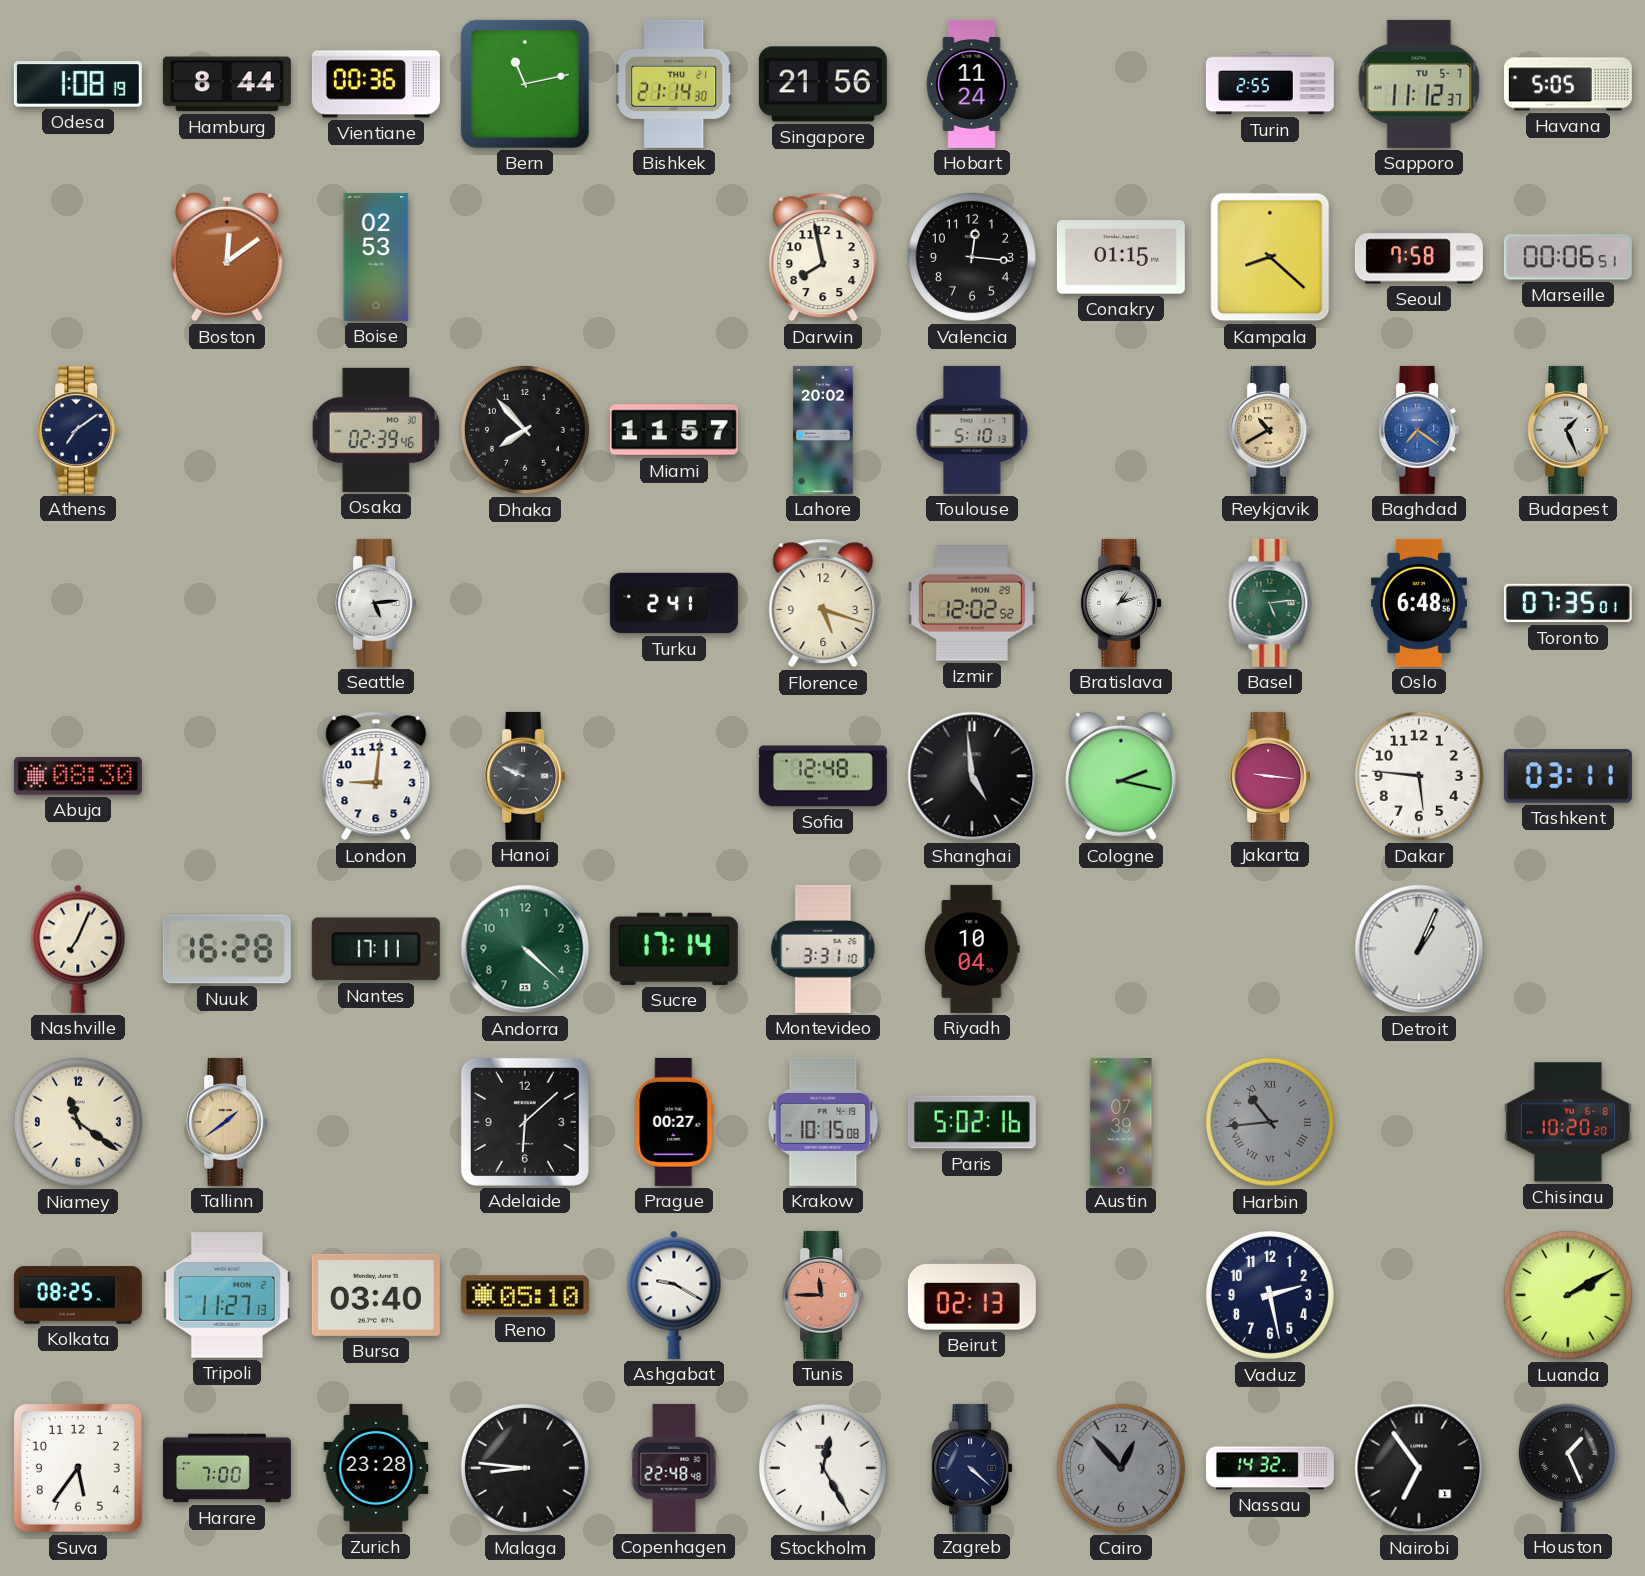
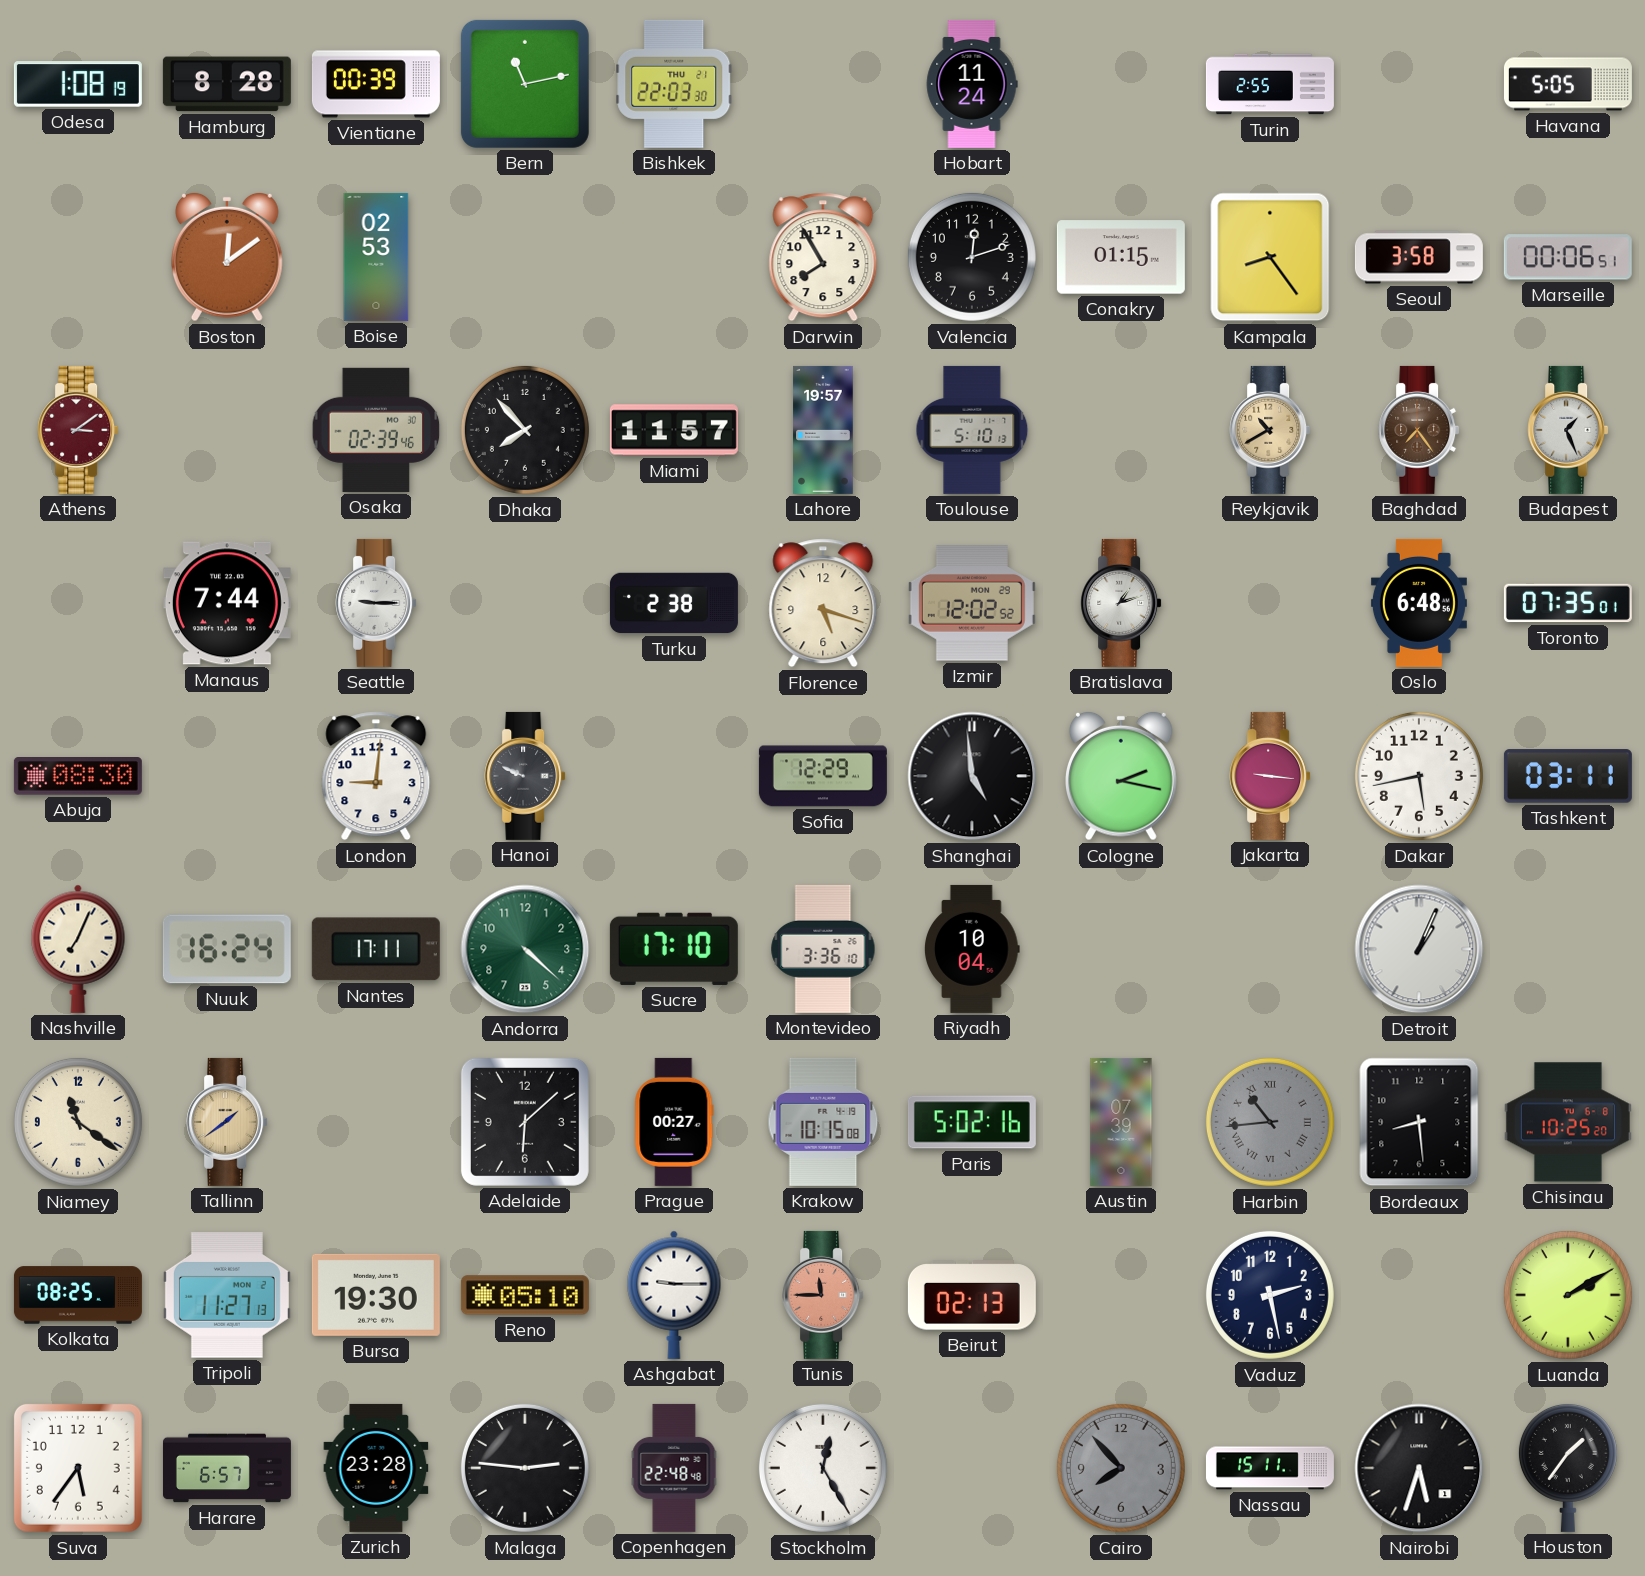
Hamburg: 8:44 -> 8:28
Vientiane: 00:36 -> 00:39
Bishkek: 21:14 -> 22:03
Singapore: 21:56 -> none
Sapporo: 11:12 -> none
Darwin: 7:58 -> 7:55
Valencia: 12:16 -> 12:12
Kampala: 8:22 -> 8:24
Seoul: 7:58 -> 3:58
Athens: 7:09 -> 3:09
Athens dial: navy -> burgundy
Lahore: 20:02 -> 19:57
Baghdad: 7:21 -> 7:24
Baghdad dial: blue -> brown
Manaus: none -> 7:44
Seattle: 5:14 -> 9:15
Turku: 2:41 -> 2:38
Basel: 5:14 -> none
Sofia: 12:48 -> 12:29
Dakar: 5:46 -> 5:43
Nuuk: 16:28 -> 16:24
Sucre: 17:14 -> 17:10
Montevideo: 3:31 -> 3:36
Bordeaux: none -> 8:29
Chisinau: 10:20 -> 10:25
Bursa: 03:40 -> 19:30
Ashgabat: 9:20 -> 9:15
Harare: 7:00 -> 6:57
Malaga: 8:46 -> 2:46
Zagreb: 4:22 -> none
Cairo: 12:53 -> 7:53
Nassau: 14:32 -> 15:11
Nairobi: 6:54 -> 5:33
Houston: 1:26 -> 1:36
